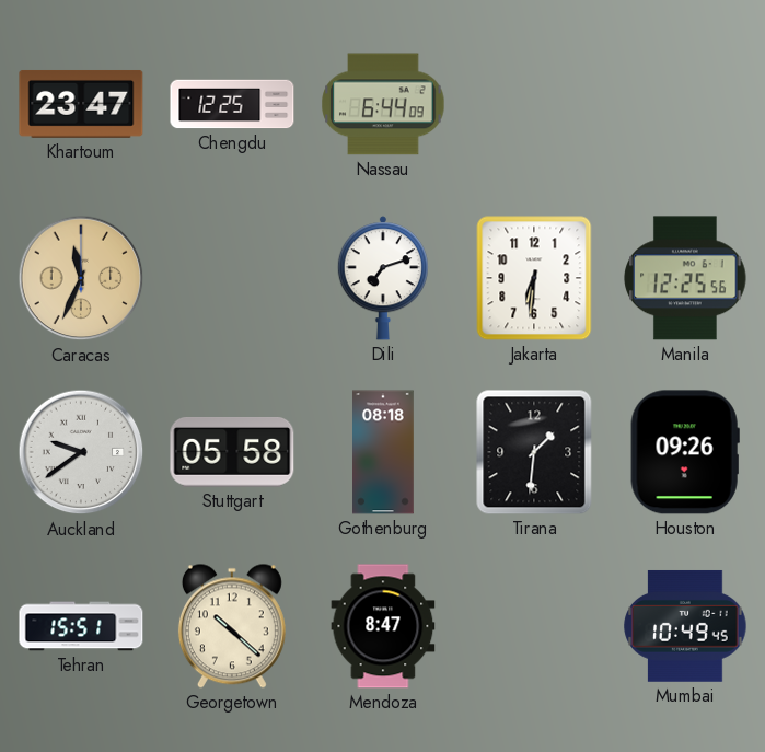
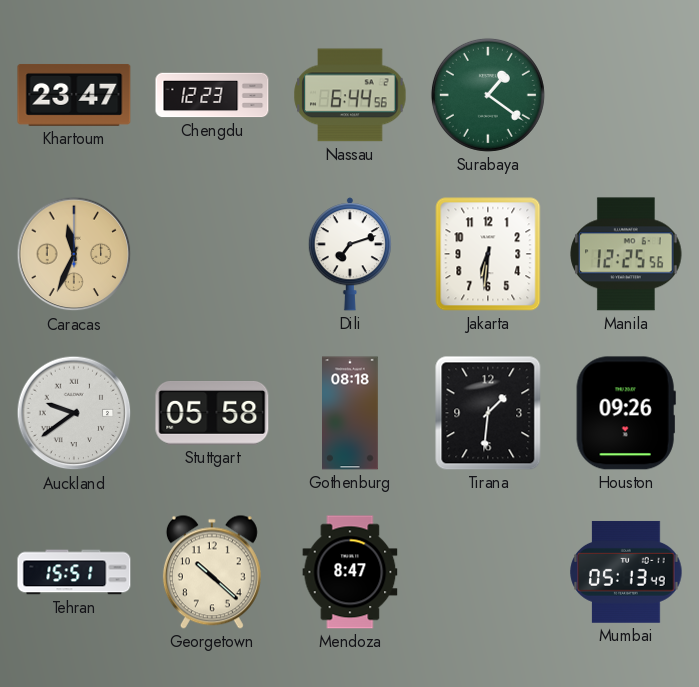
Chengdu: 12:25 -> 12:23
Nassau: 6:44:09 -> 6:44:56
Surabaya: none -> 1:21
Mumbai: 10:49 -> 05:13
